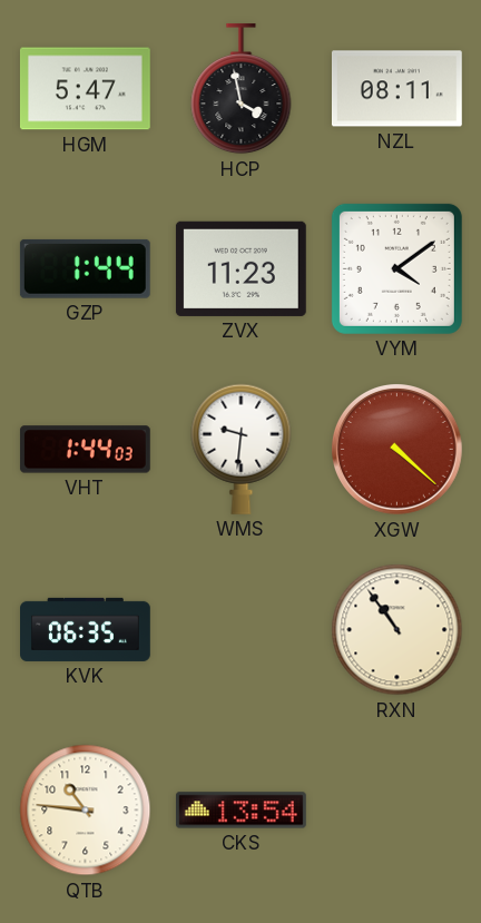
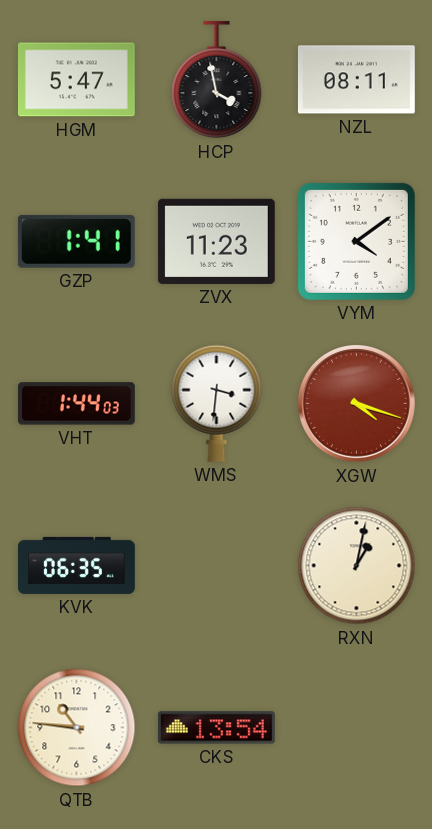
GZP: 1:44 -> 1:41
WMS: 9:31 -> 3:31
XGW: 4:22 -> 4:18
RXN: 10:54 -> 1:02
